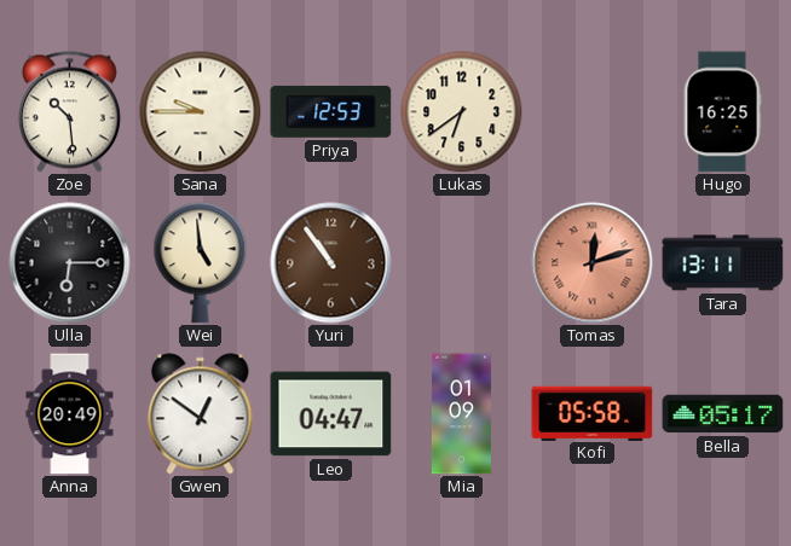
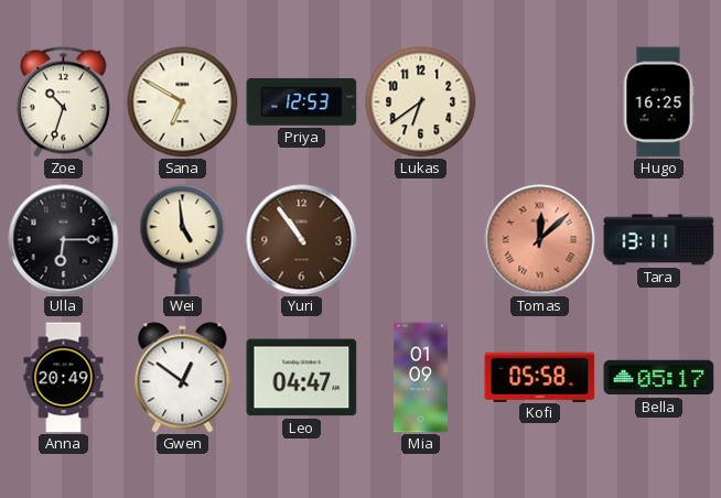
Zoe: 10:29 -> 10:33
Sana: 9:45 -> 6:50
Tomas: 12:12 -> 12:08
